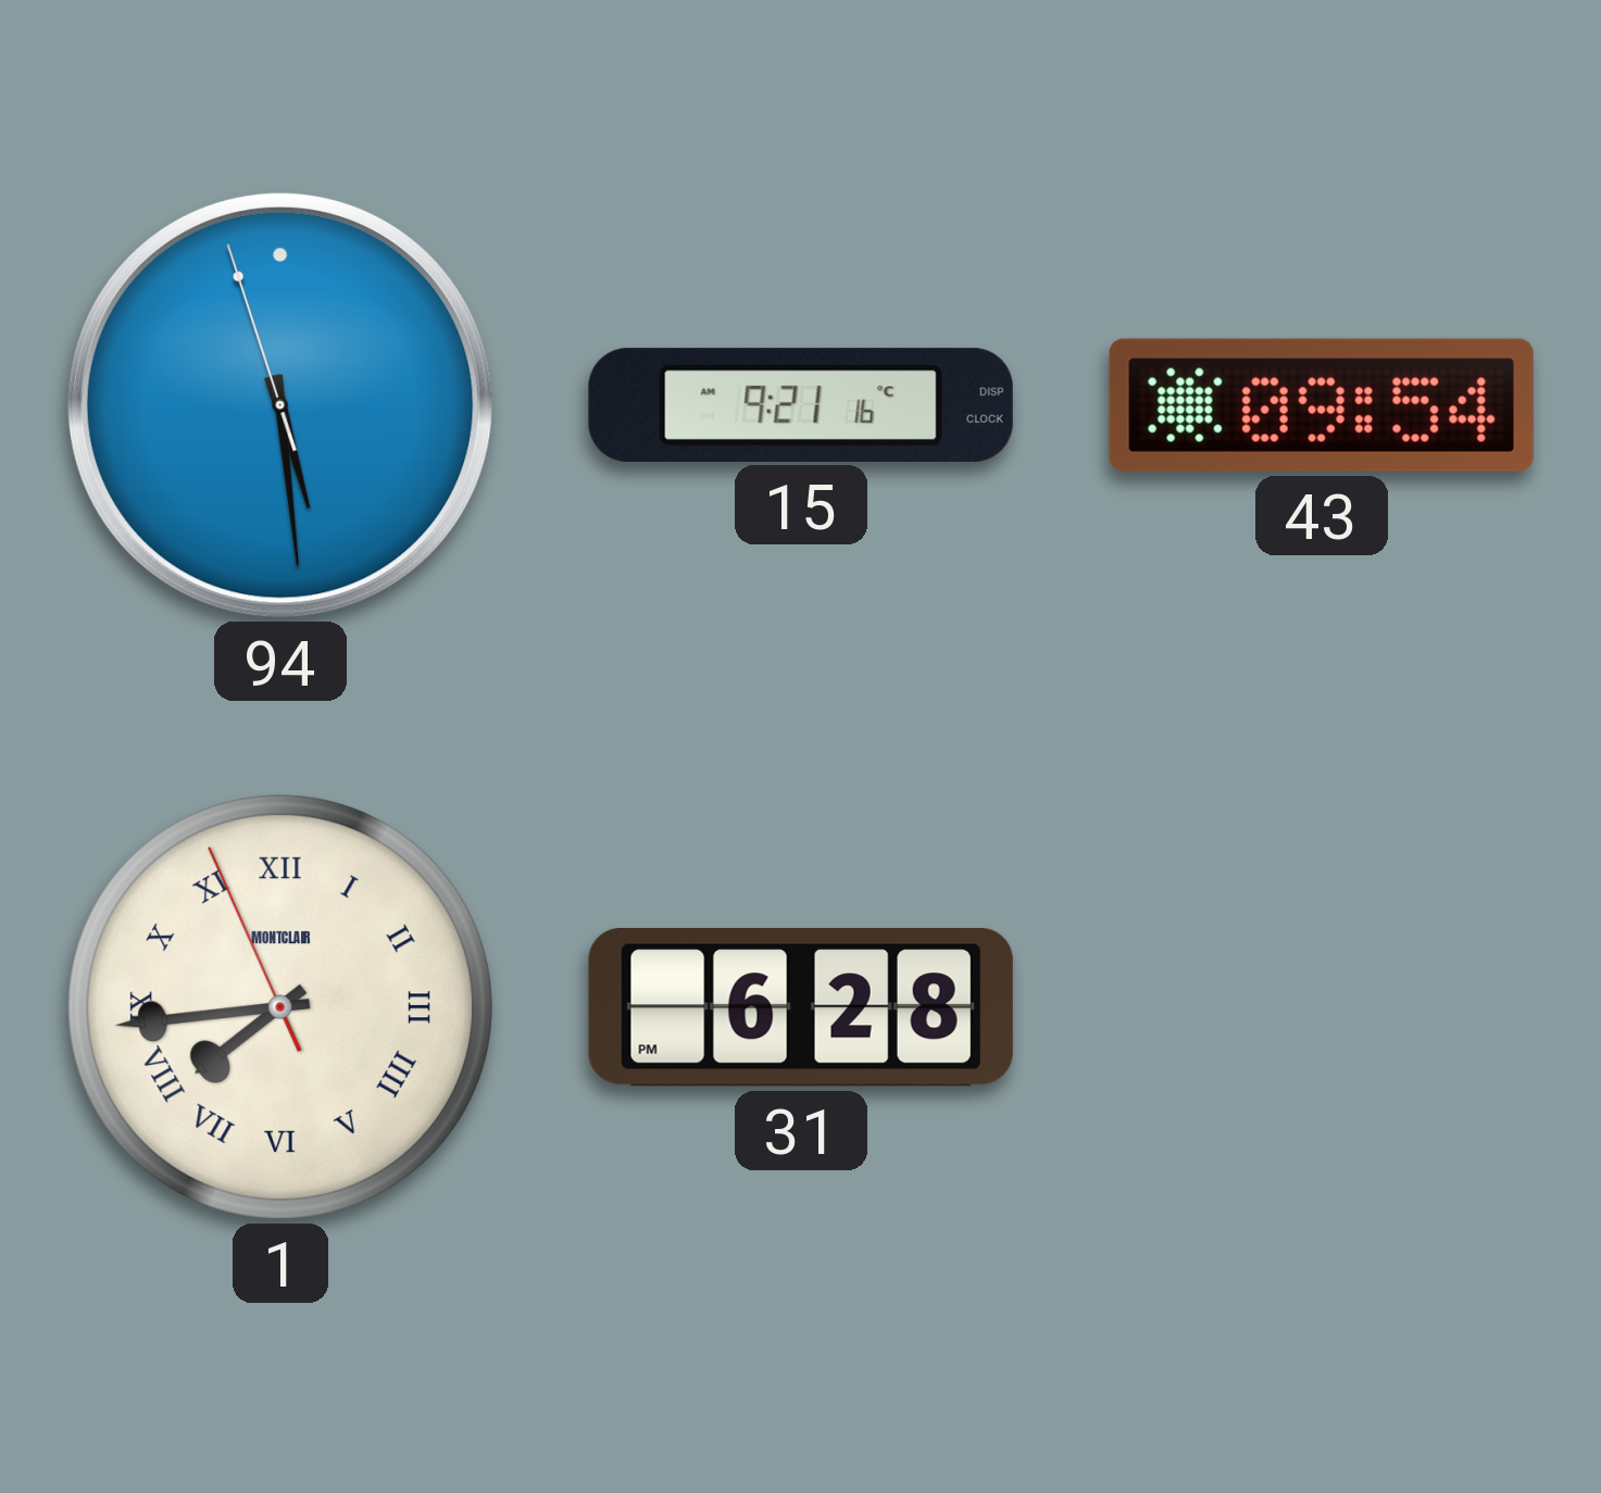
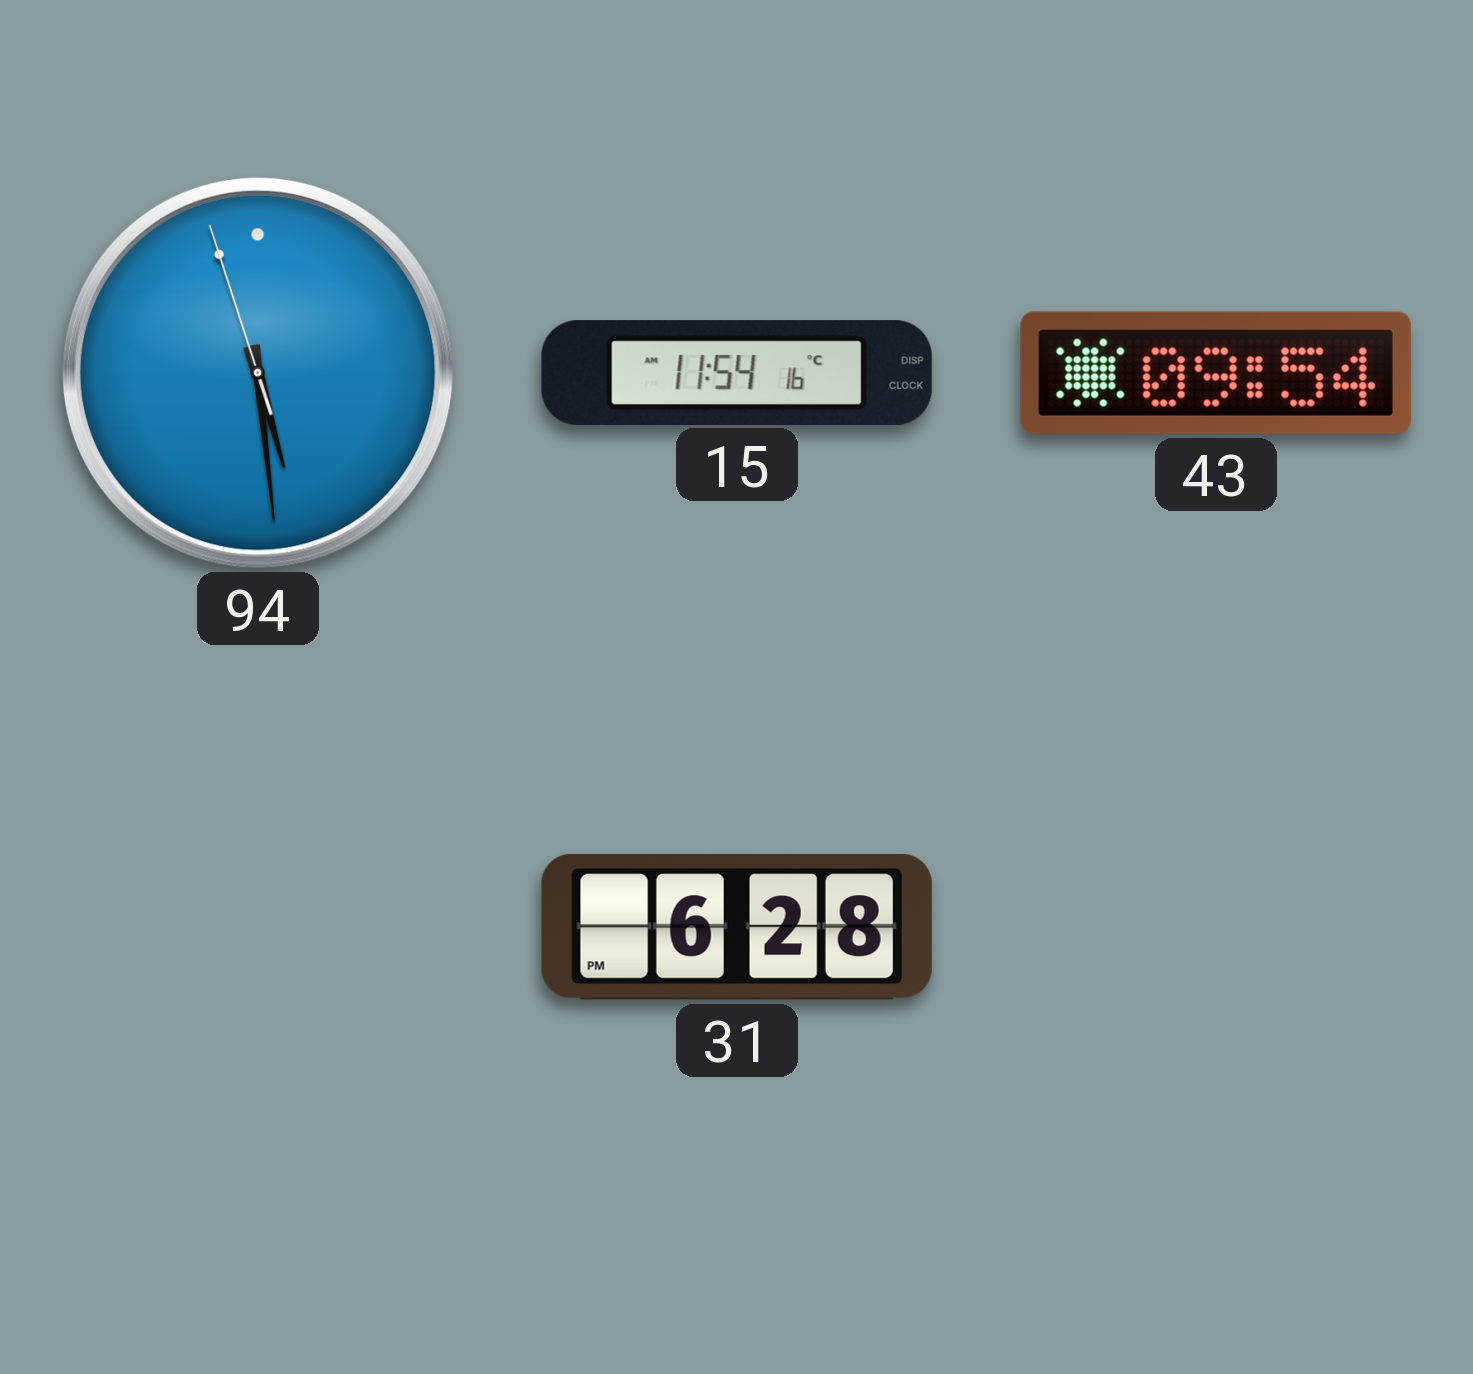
15: 9:21 -> 11:54
1: 7:43 -> none
